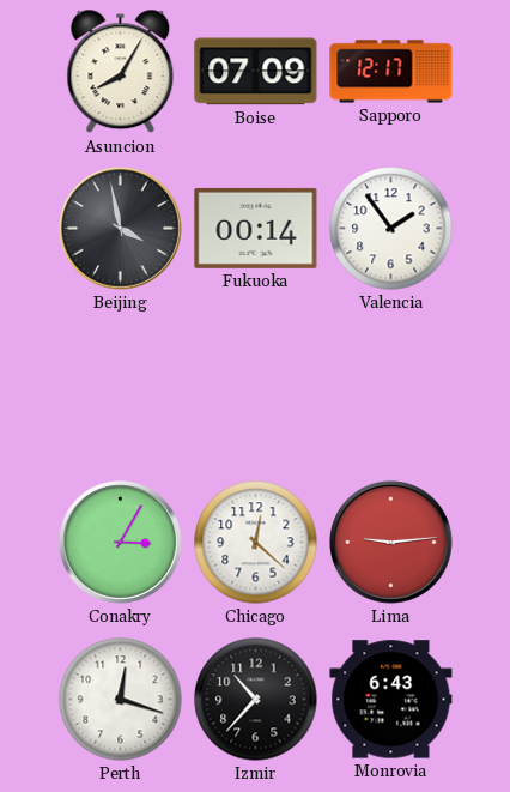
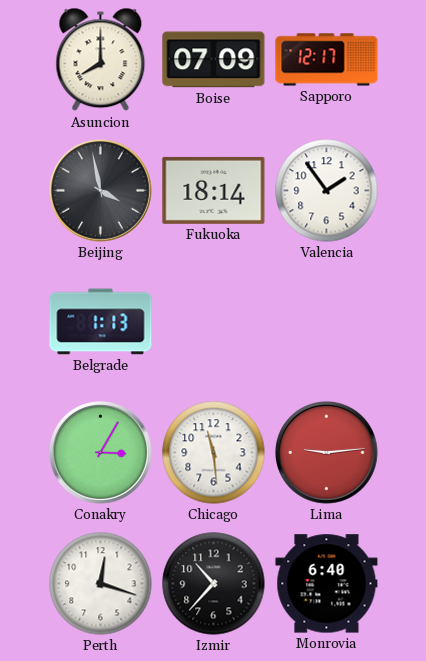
Asuncion: 8:05 -> 8:00
Fukuoka: 00:14 -> 18:14
Belgrade: none -> 1:13
Chicago: 12:22 -> 11:29
Monrovia: 6:43 -> 6:40
